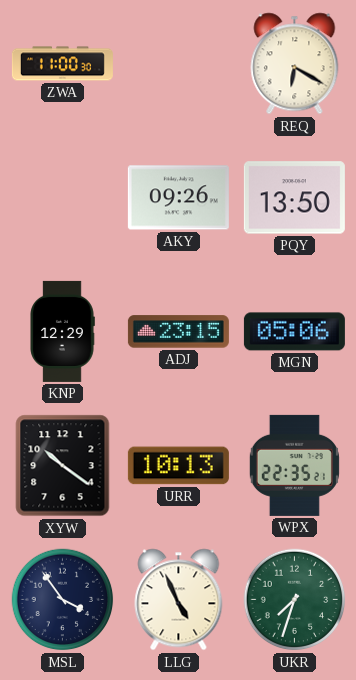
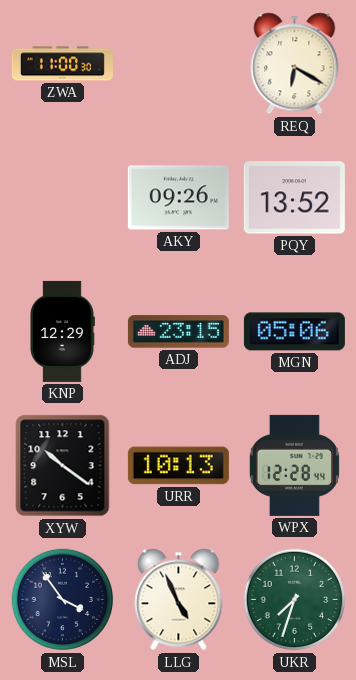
PQY: 13:50 -> 13:52
WPX: 22:35 -> 12:28
